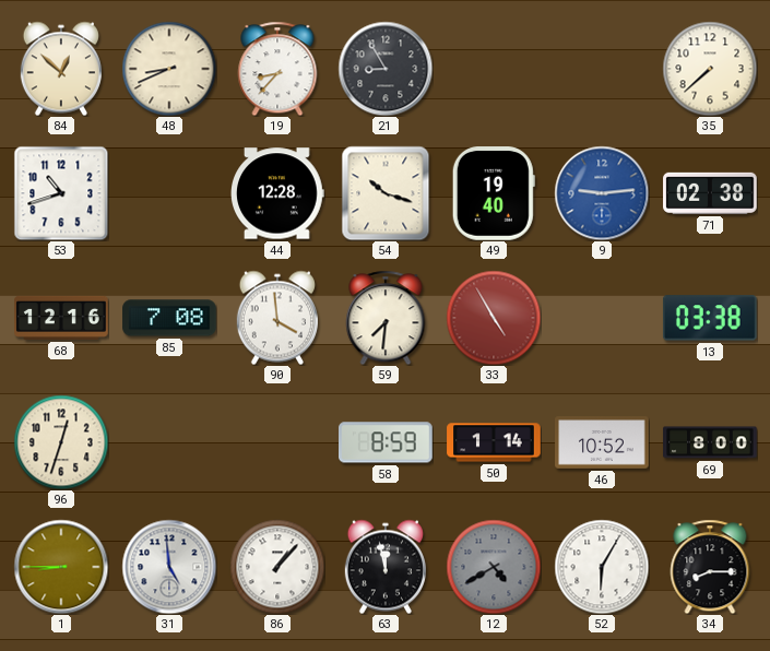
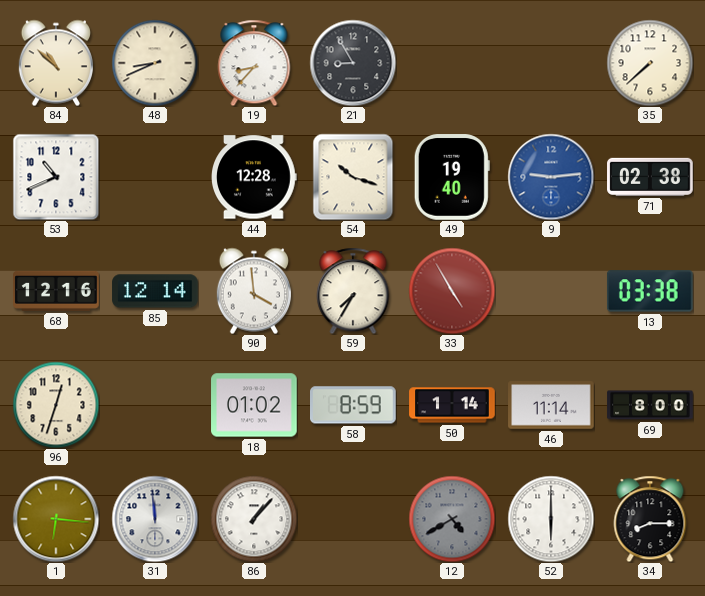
84: 12:52 -> 10:52
53: 10:42 -> 10:41
85: 7:08 -> 12:14
59: 7:31 -> 7:35
18: none -> 01:02
46: 10:52 -> 11:14
1: 8:45 -> 6:16
31: 4:59 -> 11:59
63: 11:58 -> none
52: 6:05 -> 6:00
